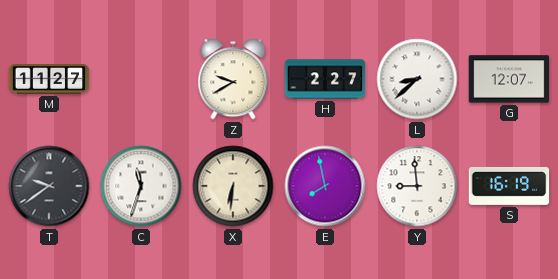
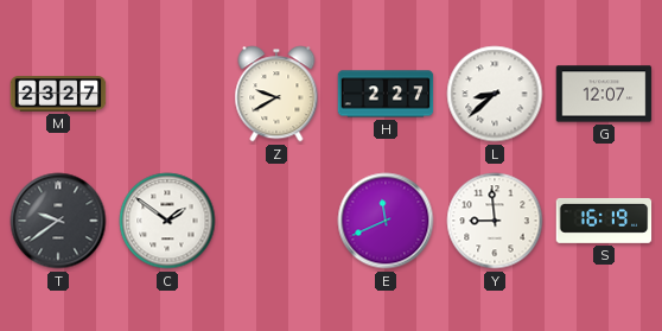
M: 11:27 -> 23:27
C: 11:33 -> 1:51
X: 6:31 -> none
E: 7:58 -> 11:41
